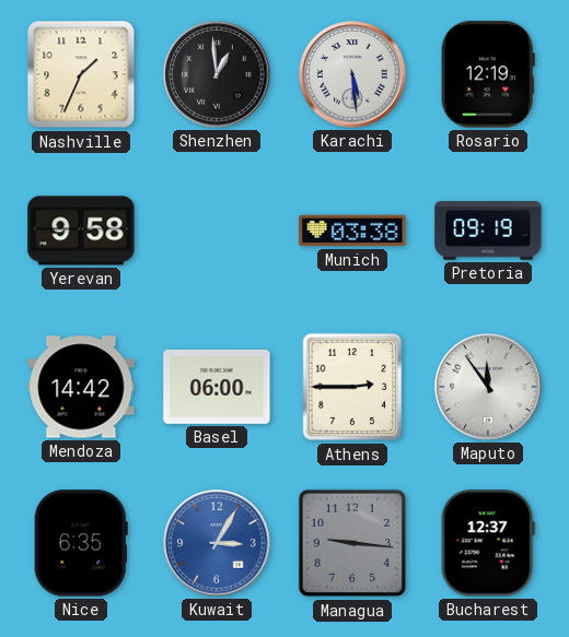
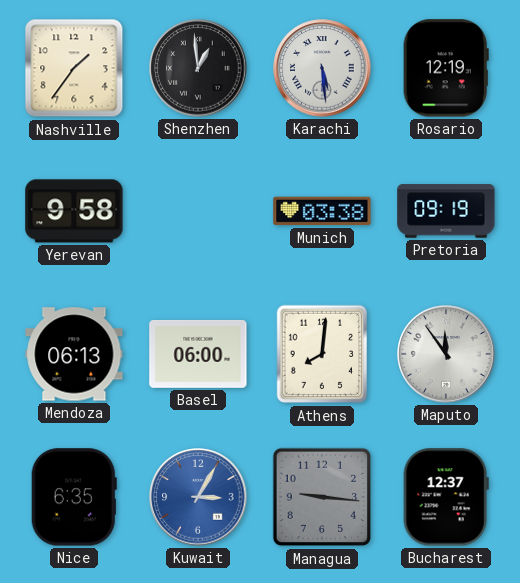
Nashville: 1:34 -> 1:36
Mendoza: 14:42 -> 06:13
Athens: 2:45 -> 8:01
